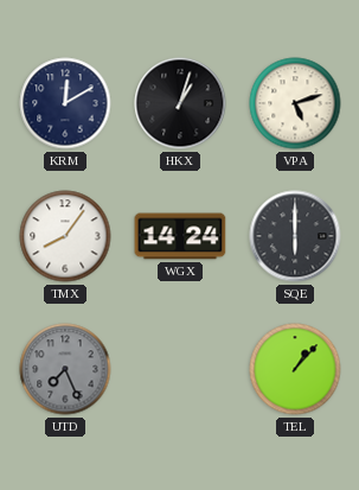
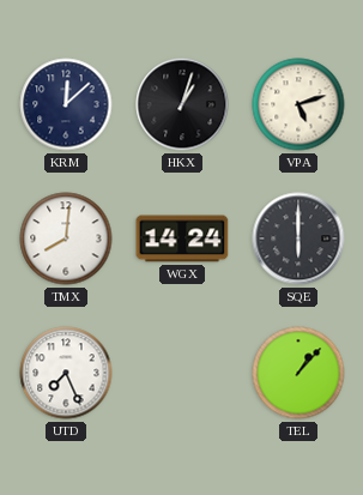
KRM: 12:10 -> 12:08
TMX: 8:06 -> 8:01
UTD dial: grey -> white
